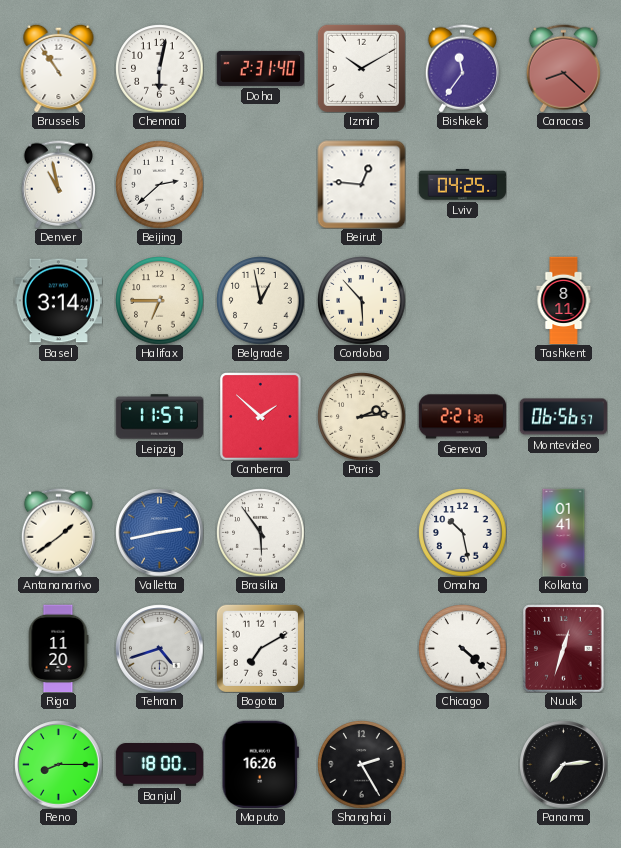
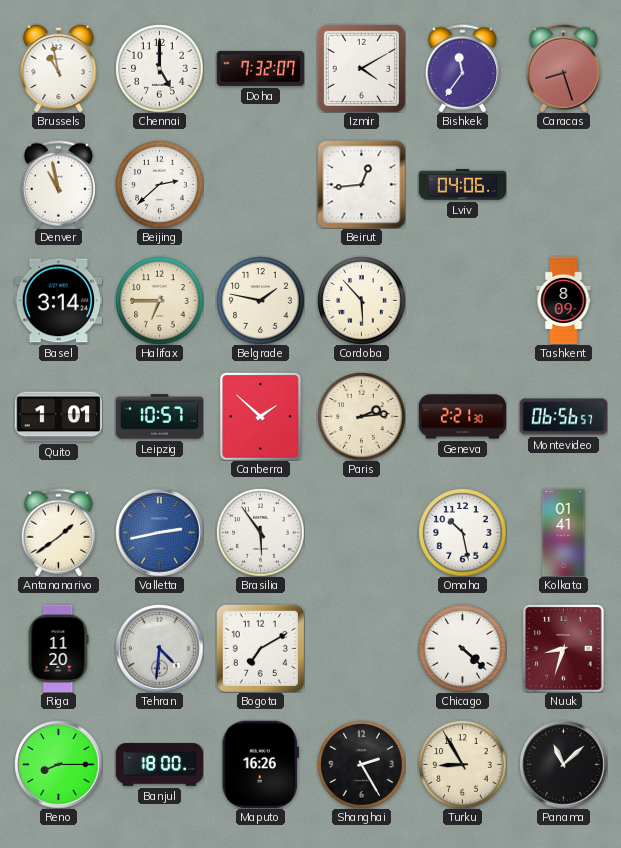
Brussels: 10:54 -> 10:58
Chennai: 6:02 -> 5:00
Doha: 2:31 -> 7:32
Izmir: 10:10 -> 4:10
Caracas: 8:22 -> 8:27
Beirut: 12:46 -> 12:44
Lviv: 04:25 -> 04:06
Belgrade: 12:58 -> 1:47
Tashkent: 8:11 -> 8:09
Quito: none -> 1:01
Leipzig: 11:57 -> 10:57
Tehran: 4:42 -> 4:31
Nuuk: 12:33 -> 8:33
Turku: none -> 8:55
Panama: 7:14 -> 11:08
